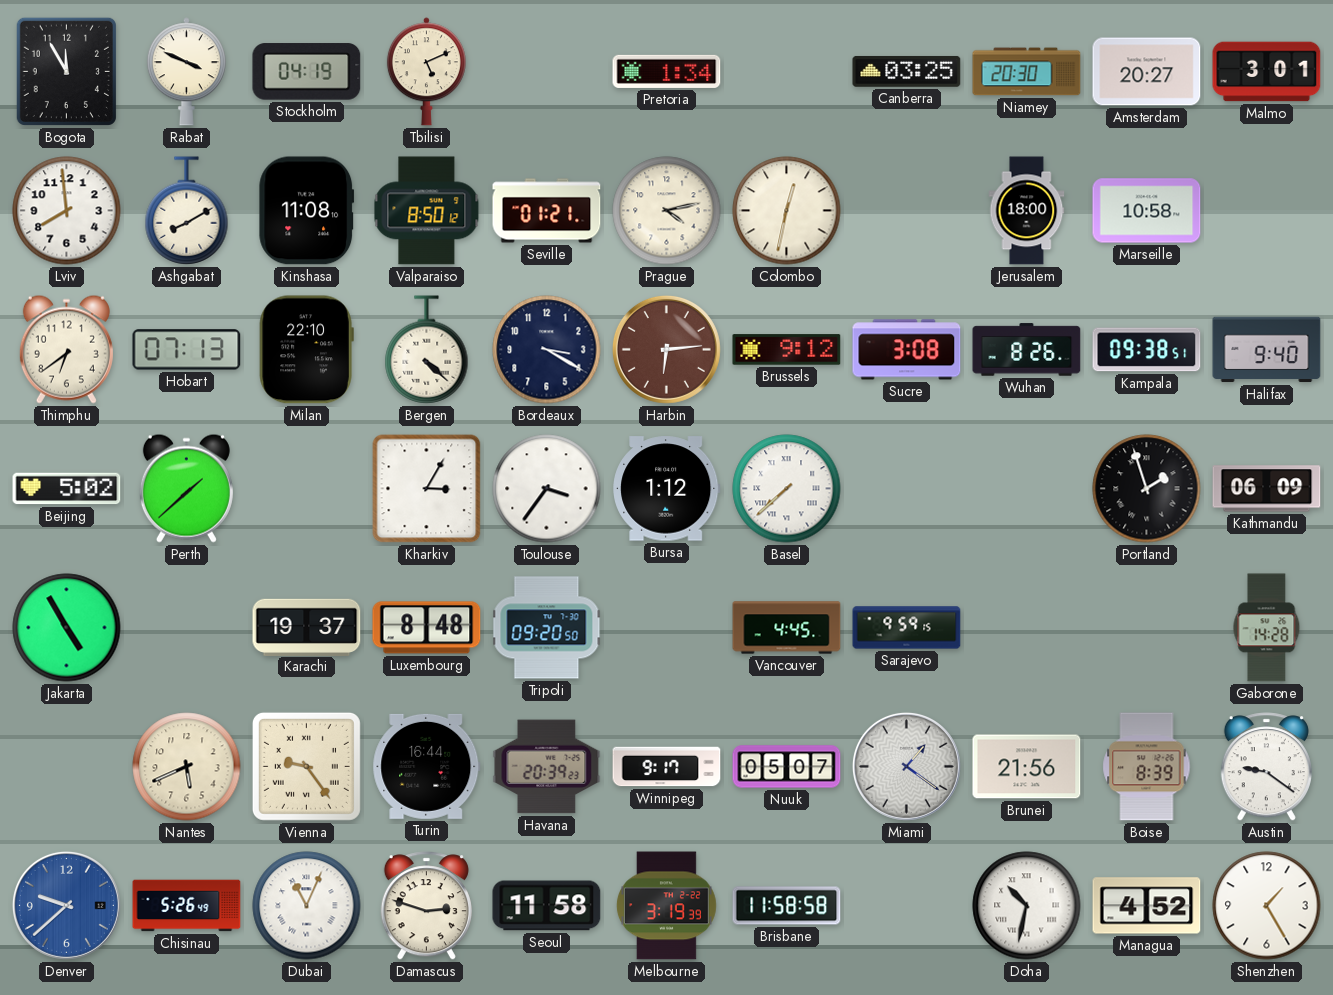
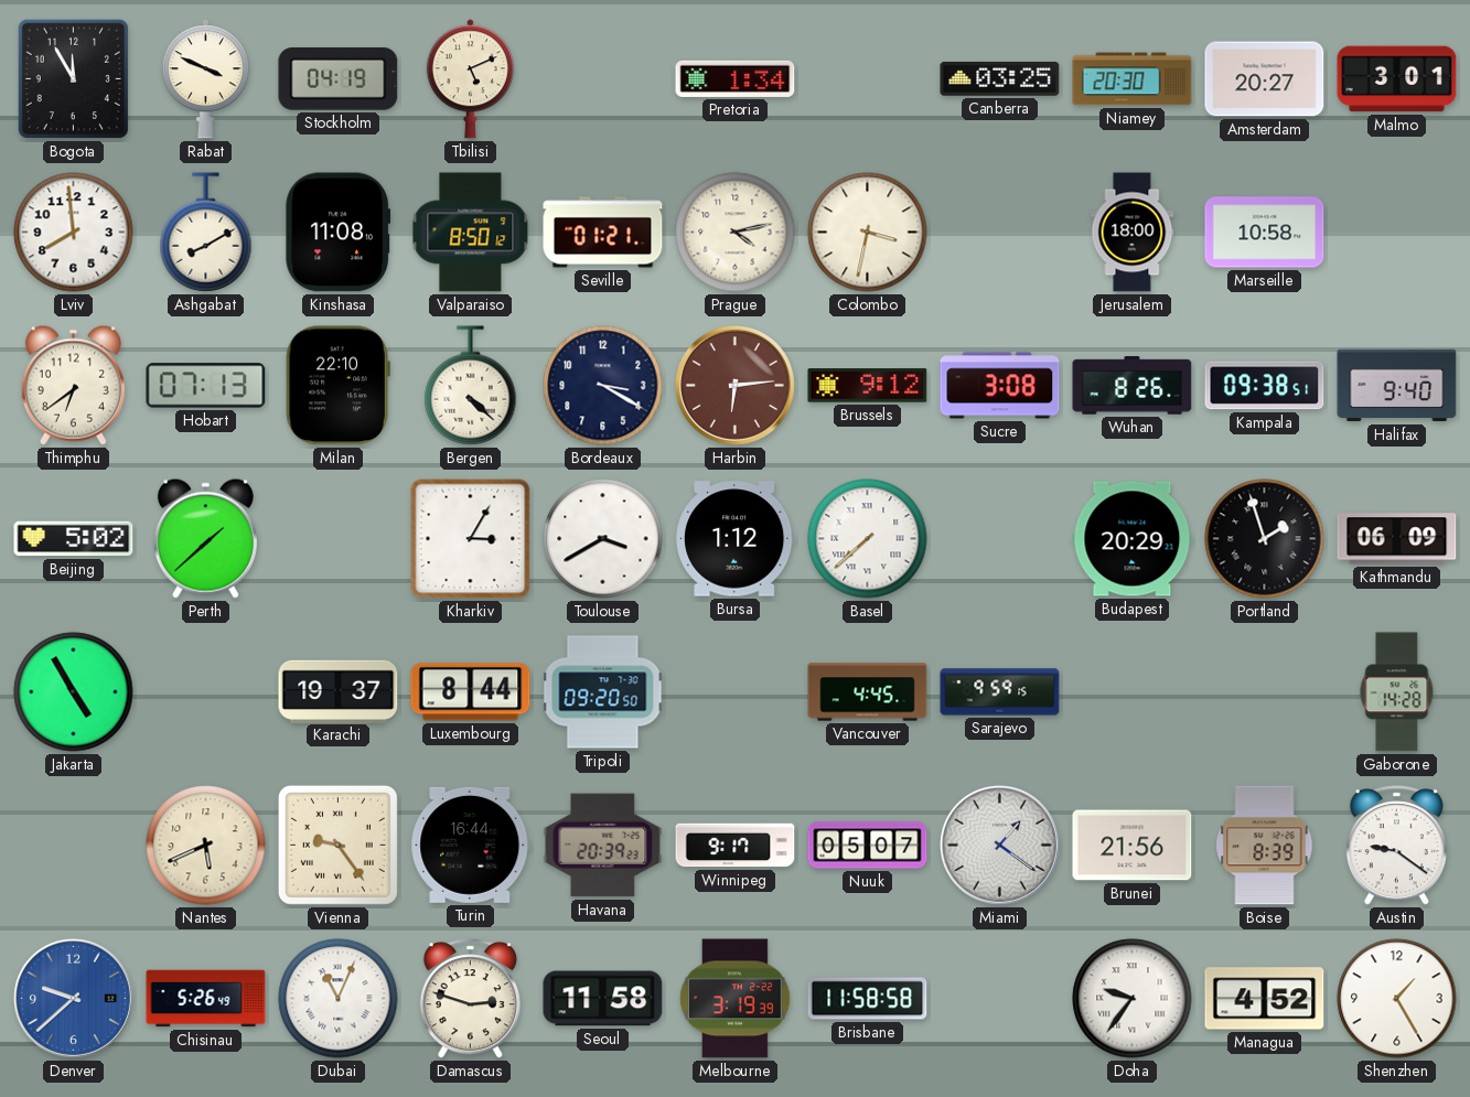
Colombo: 12:32 -> 3:32
Toulouse: 3:36 -> 3:40
Budapest: none -> 20:29
Luxembourg: 8:48 -> 8:44
Doha: 10:32 -> 9:36
